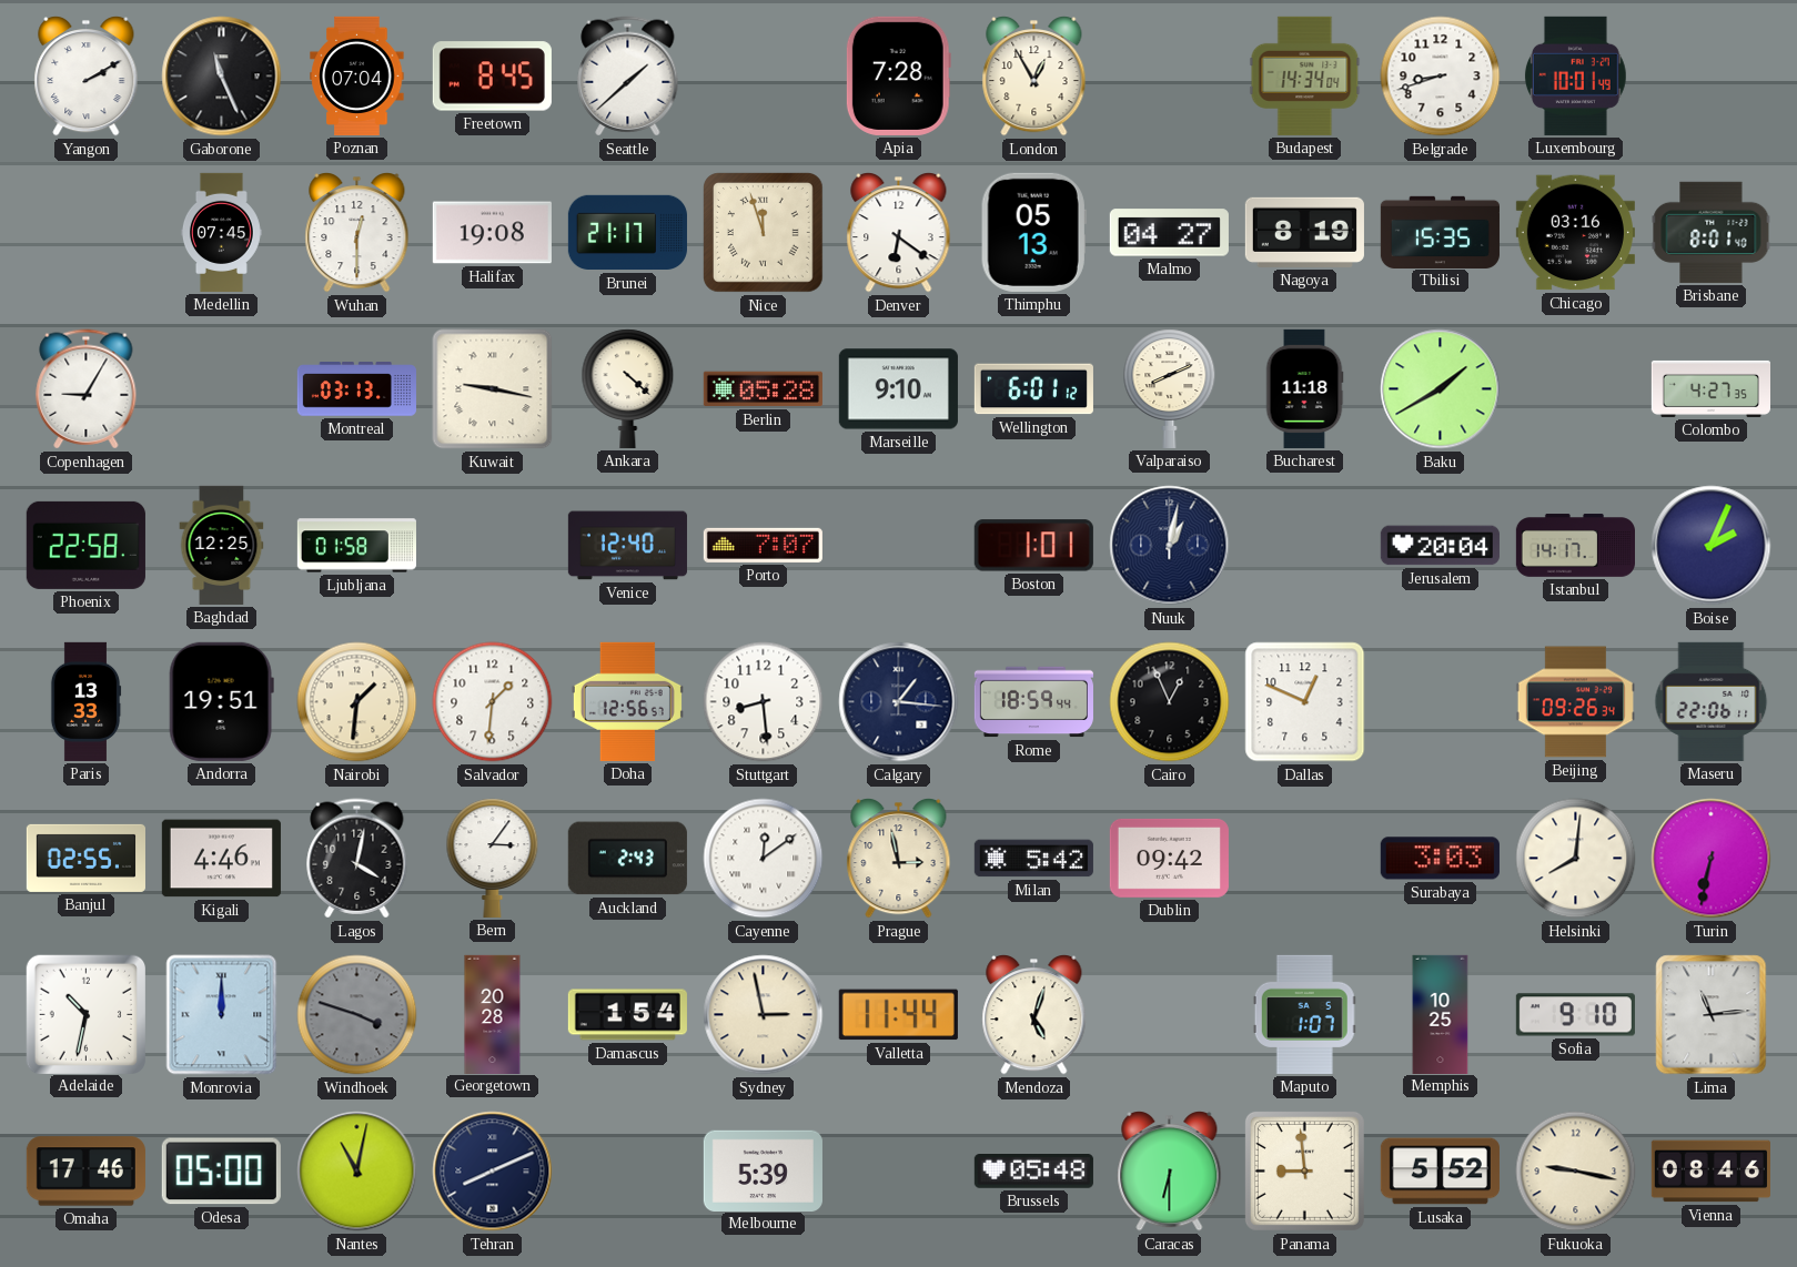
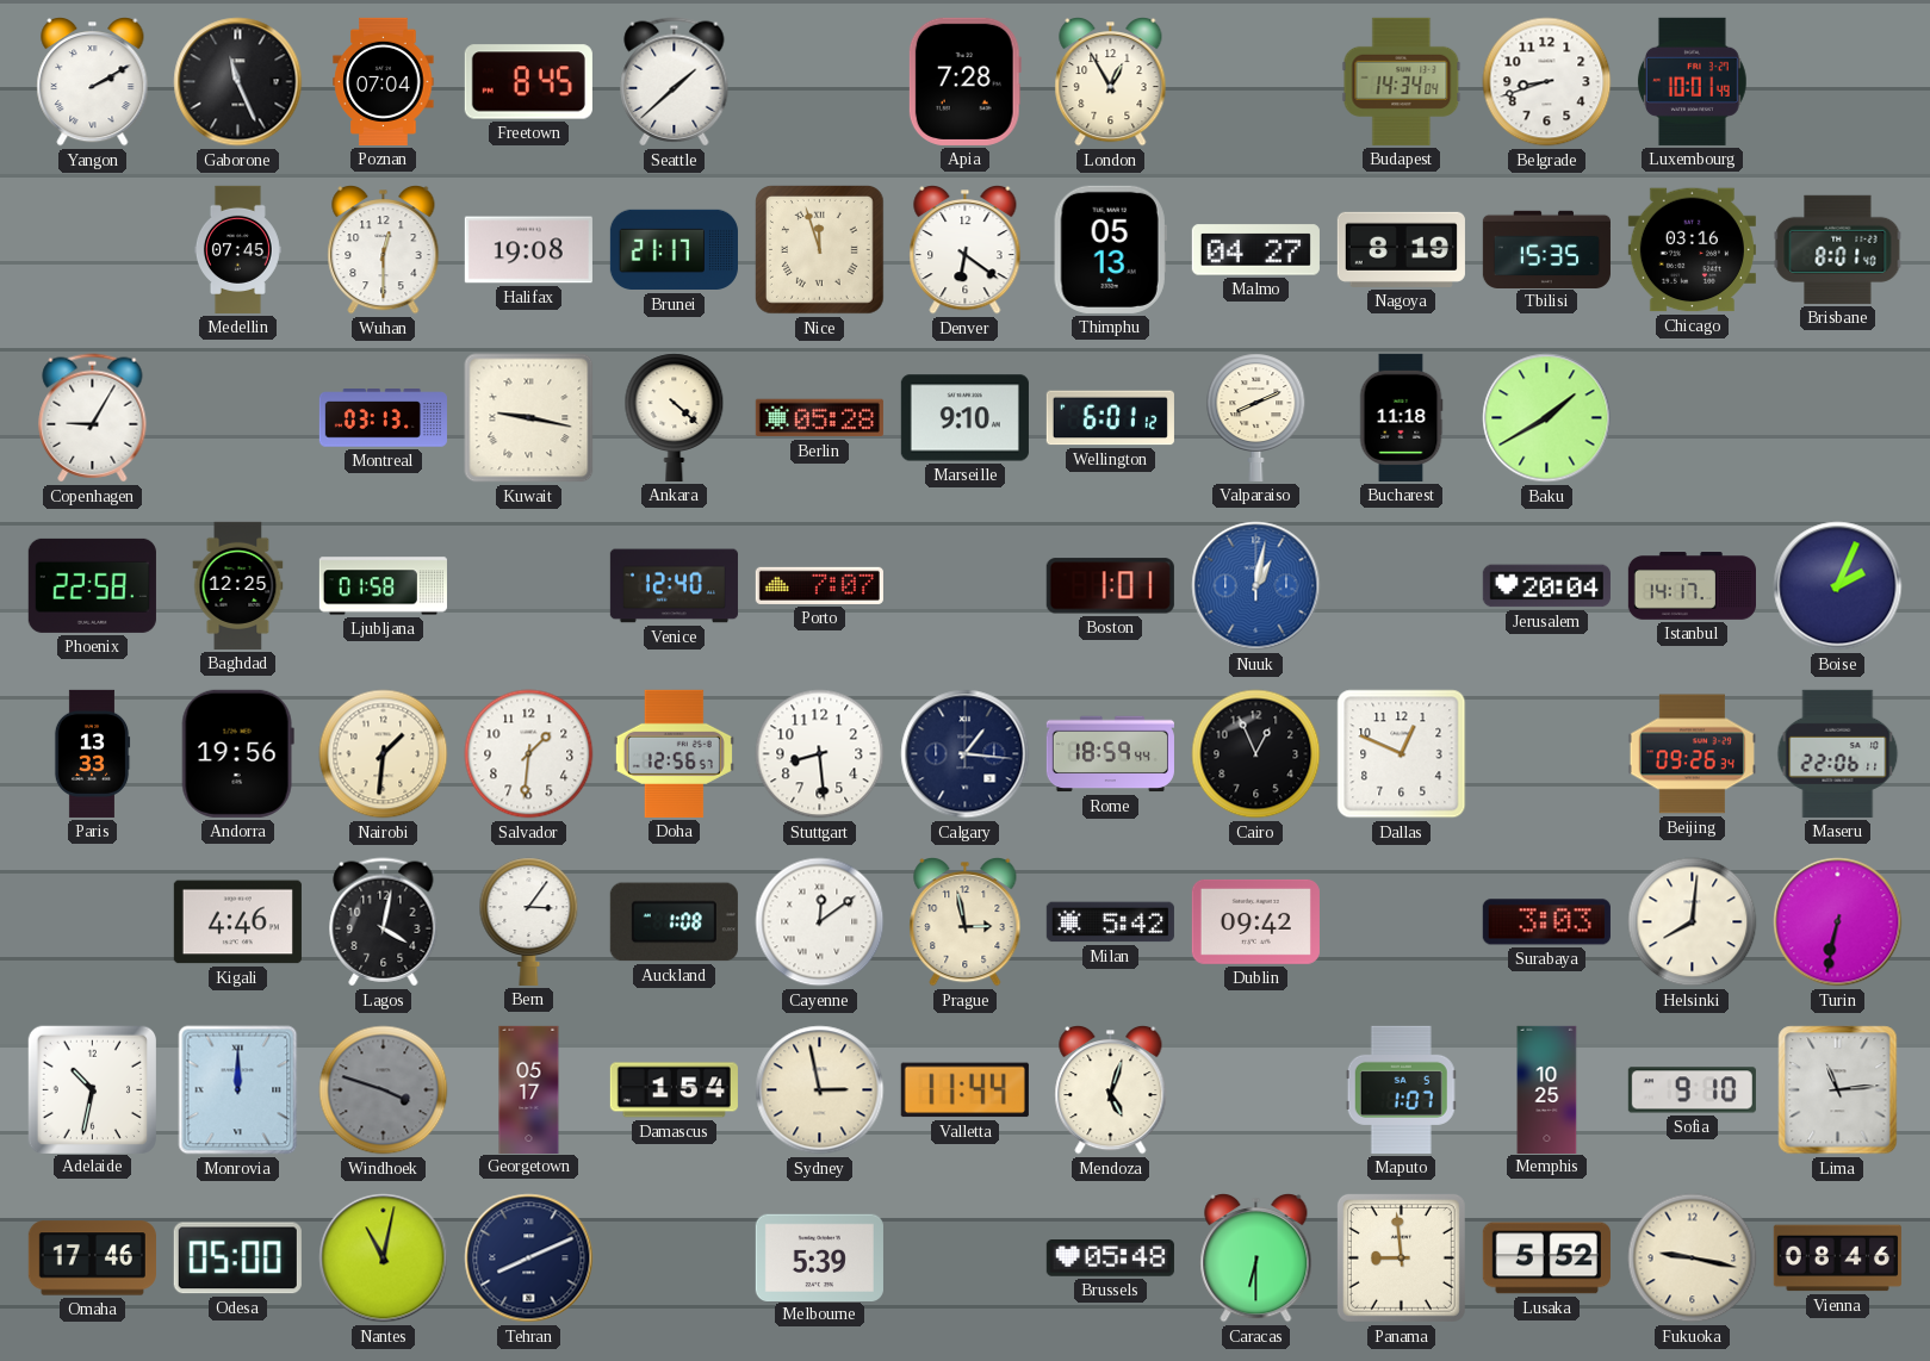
Colombo: 4:27 -> none
Nuuk dial: navy -> blue
Andorra: 19:51 -> 19:56
Banjul: 02:55 -> none
Auckland: 2:43 -> 1:08
Georgetown: 20:28 -> 05:17
